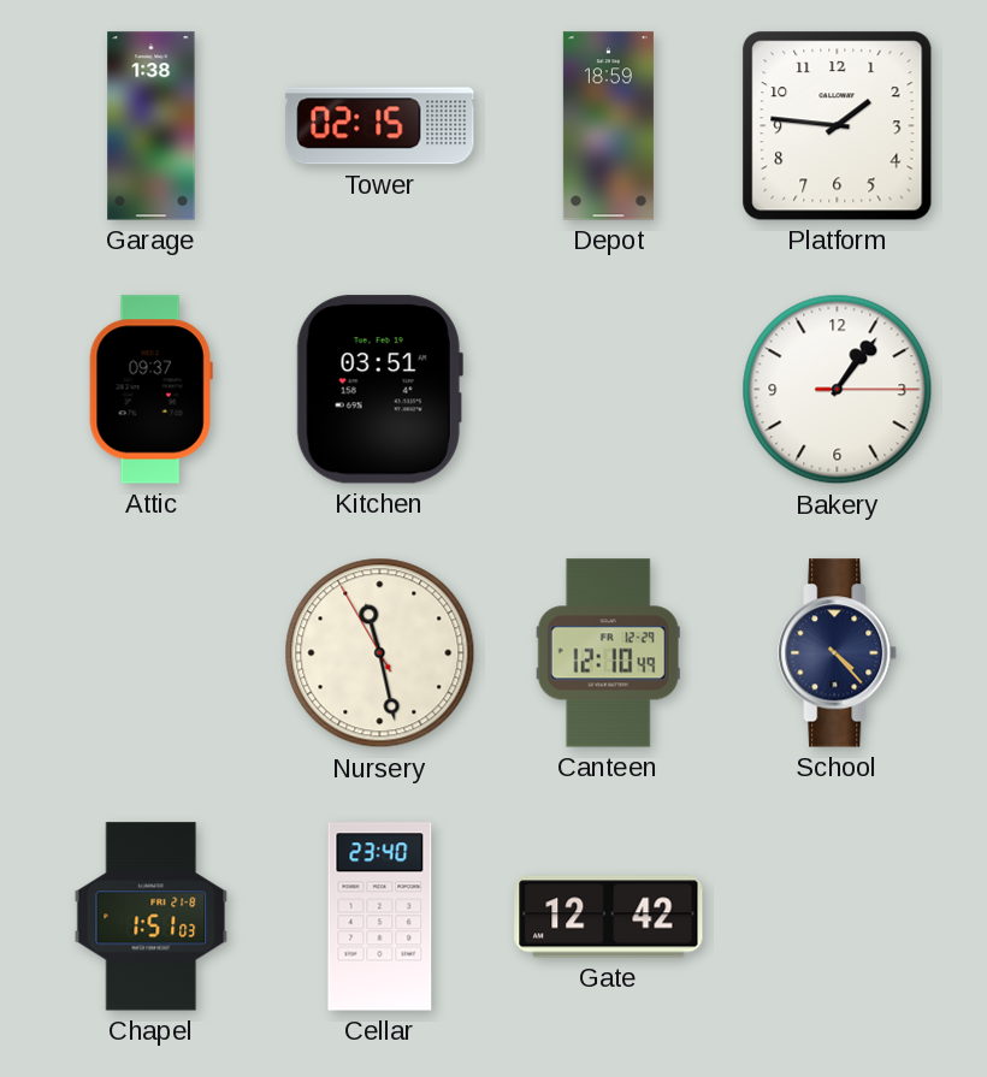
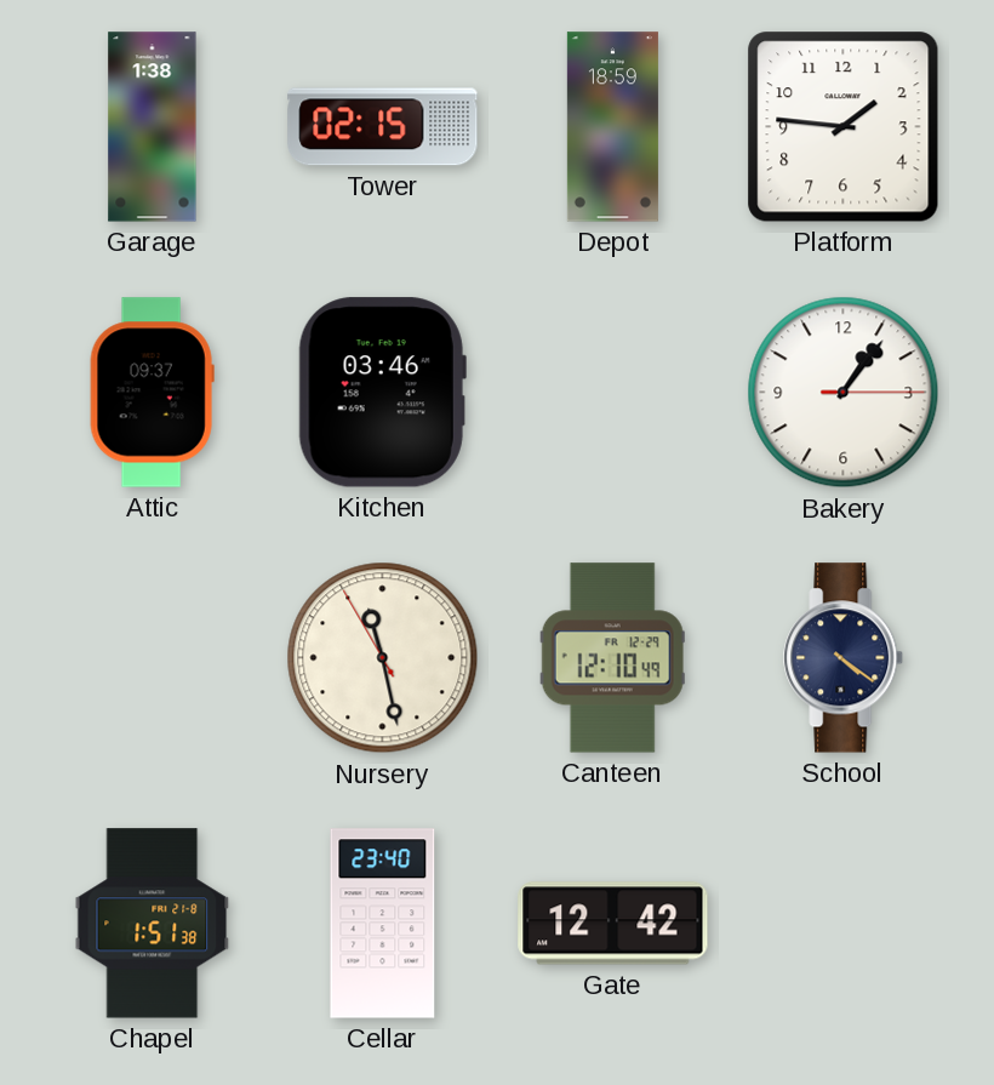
Kitchen: 03:51 -> 03:46
School: 4:23 -> 4:21
Chapel: 1:51:03 -> 1:51:38
